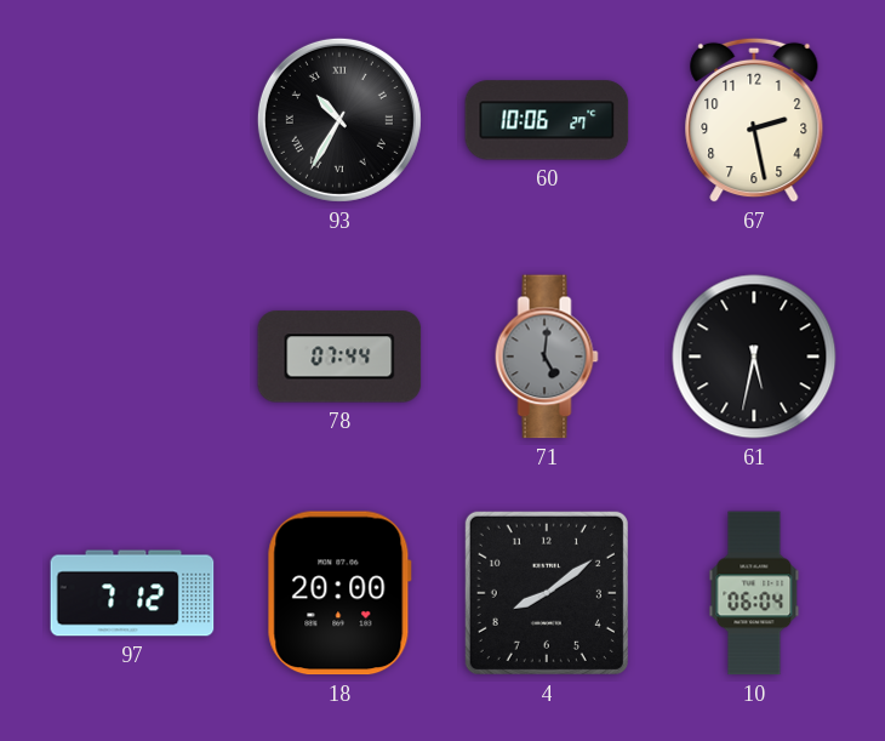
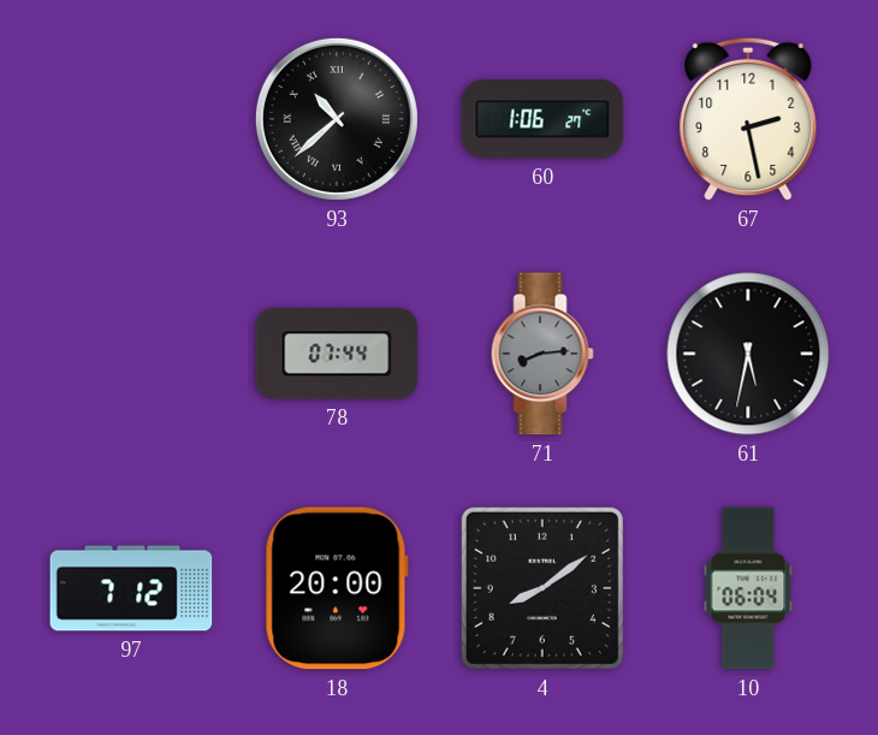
93: 10:35 -> 10:38
60: 10:06 -> 1:06
71: 5:01 -> 8:14
